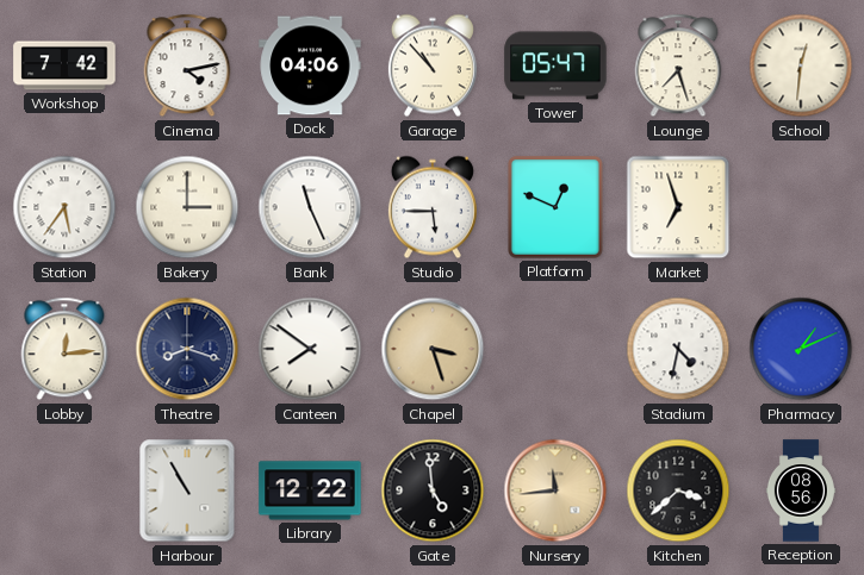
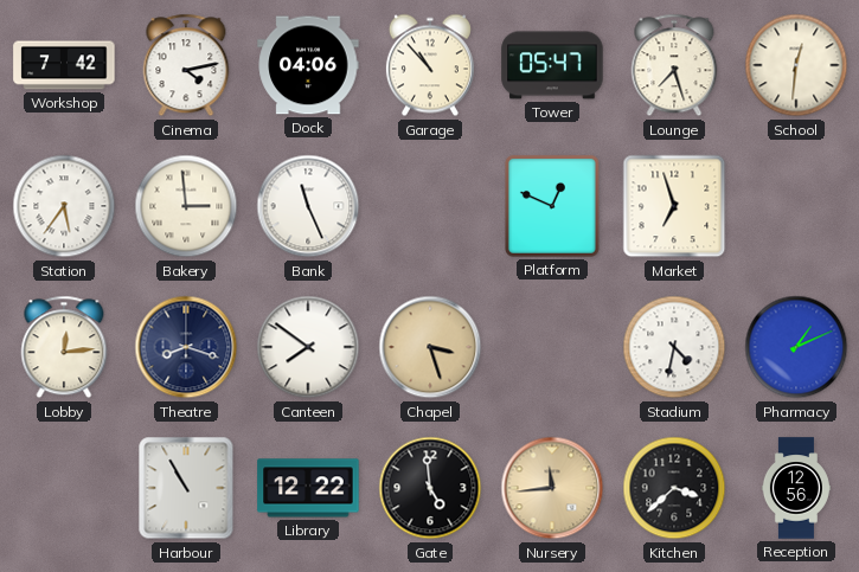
Bakery: 3:00 -> 2:59
Studio: 5:45 -> none
Reception: 08:56 -> 12:56
